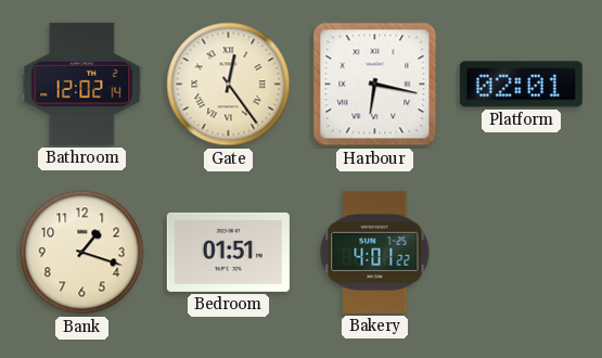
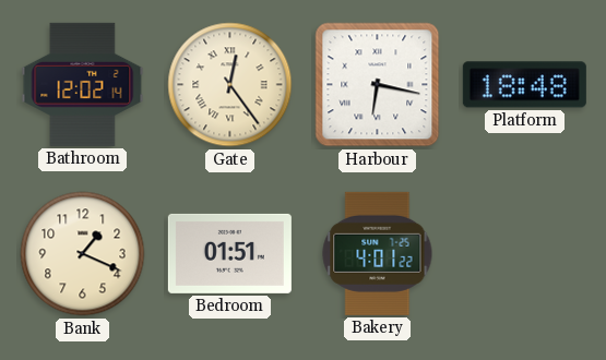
Platform: 02:01 -> 18:48
Bank: 1:18 -> 1:19
